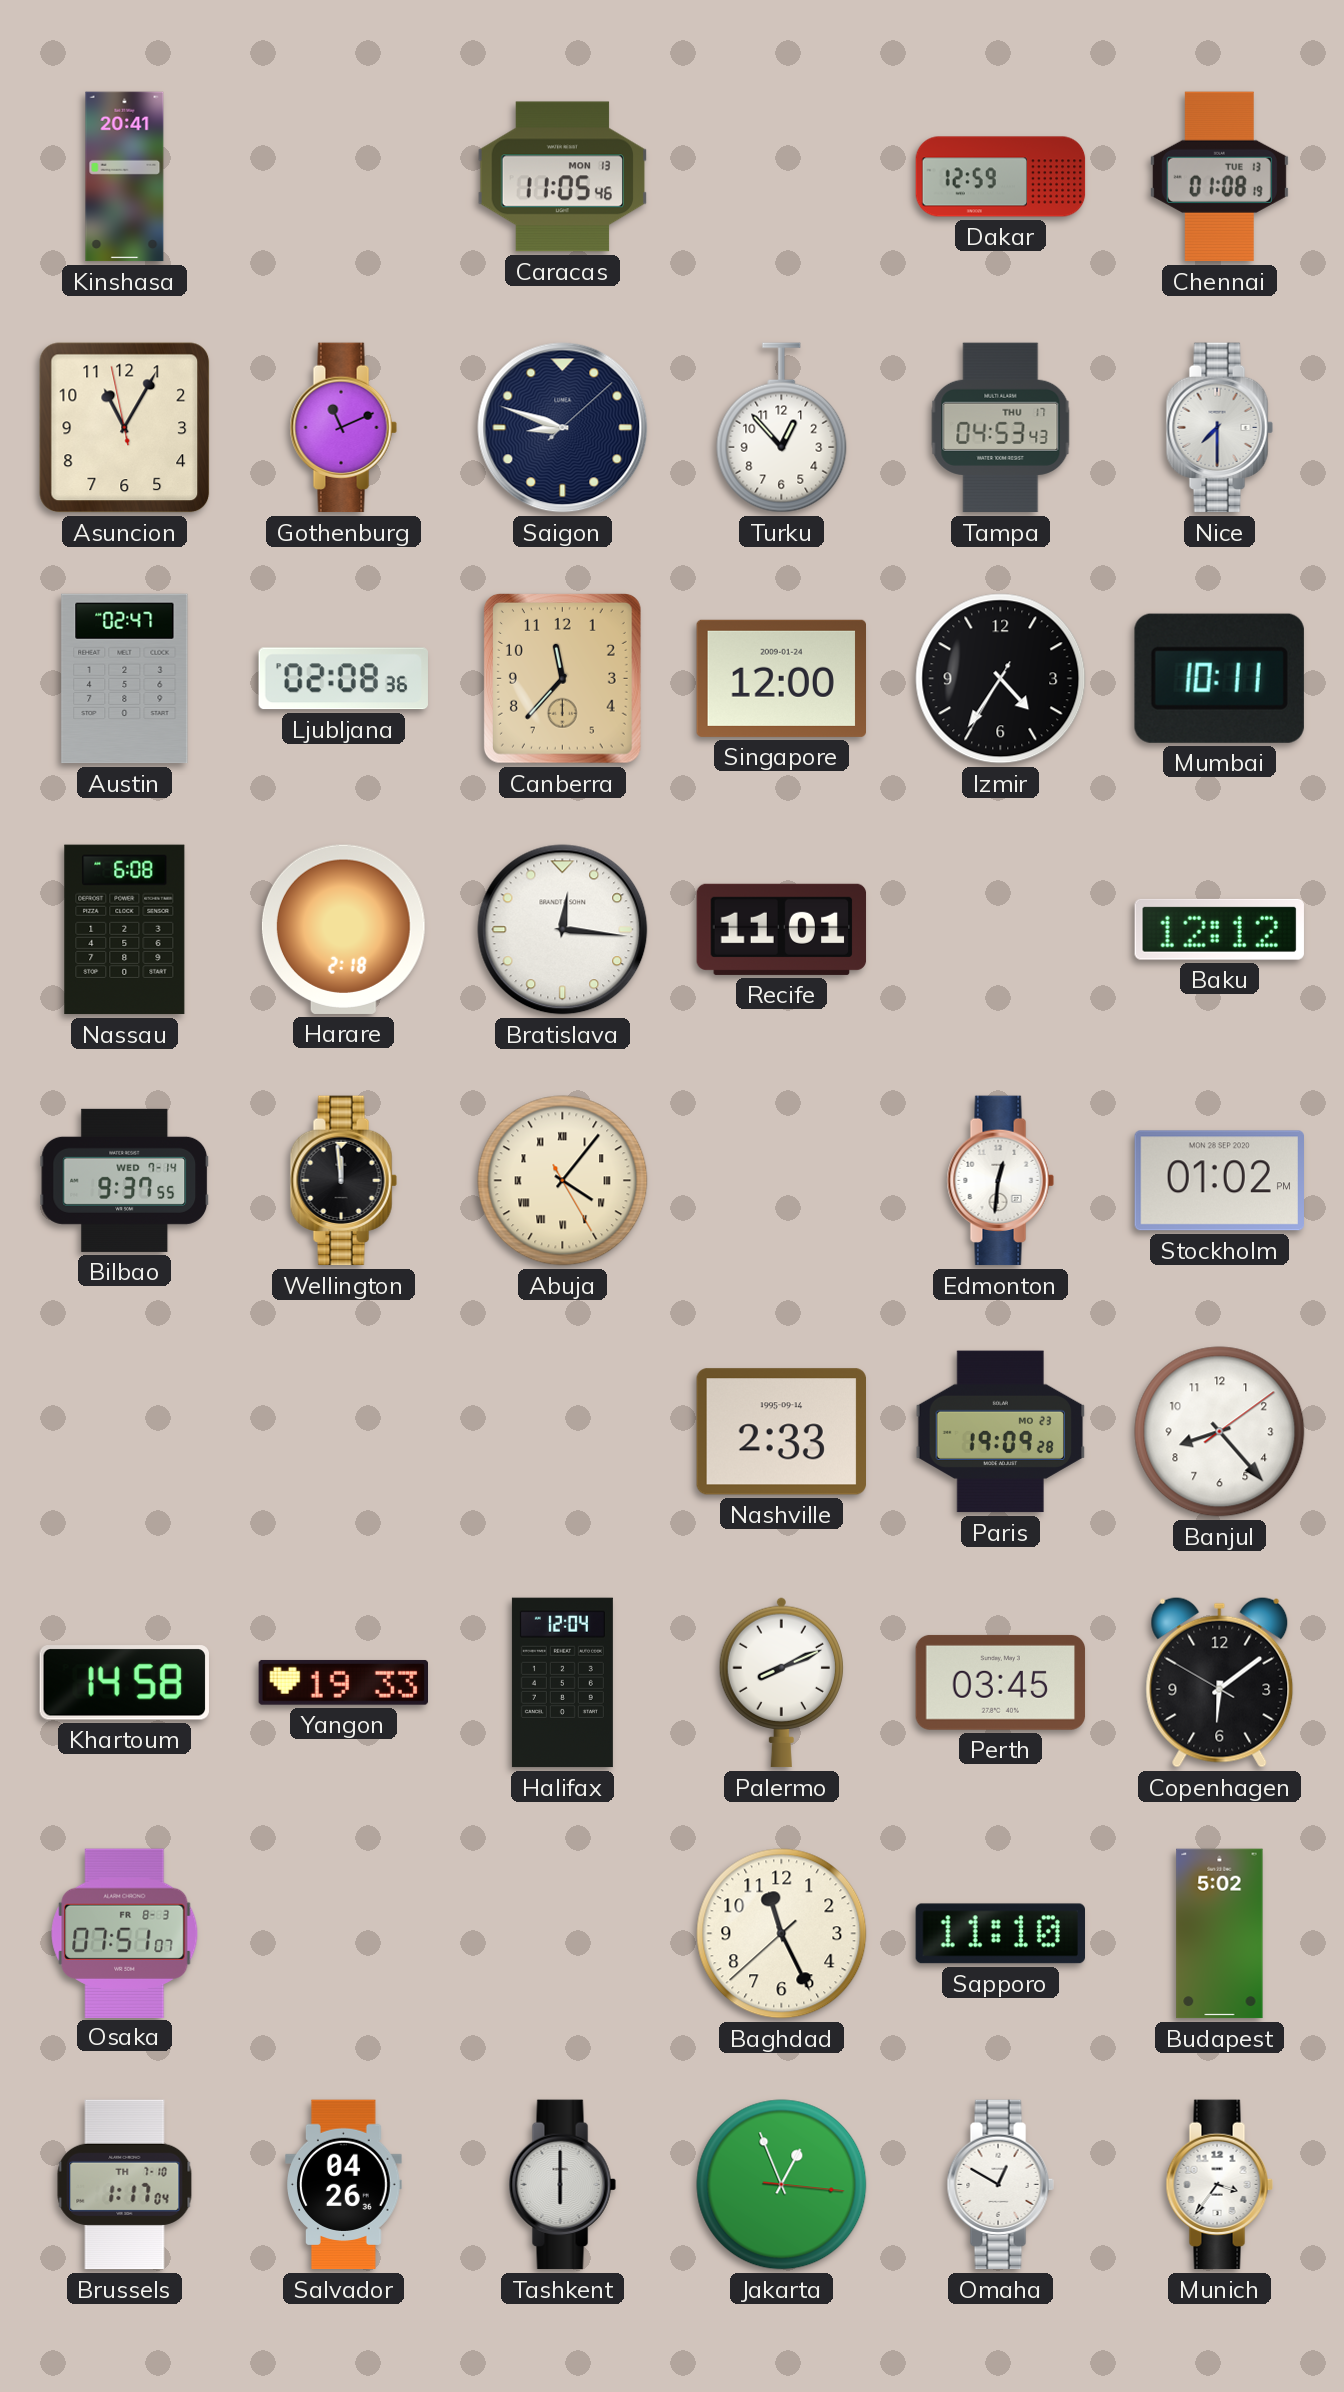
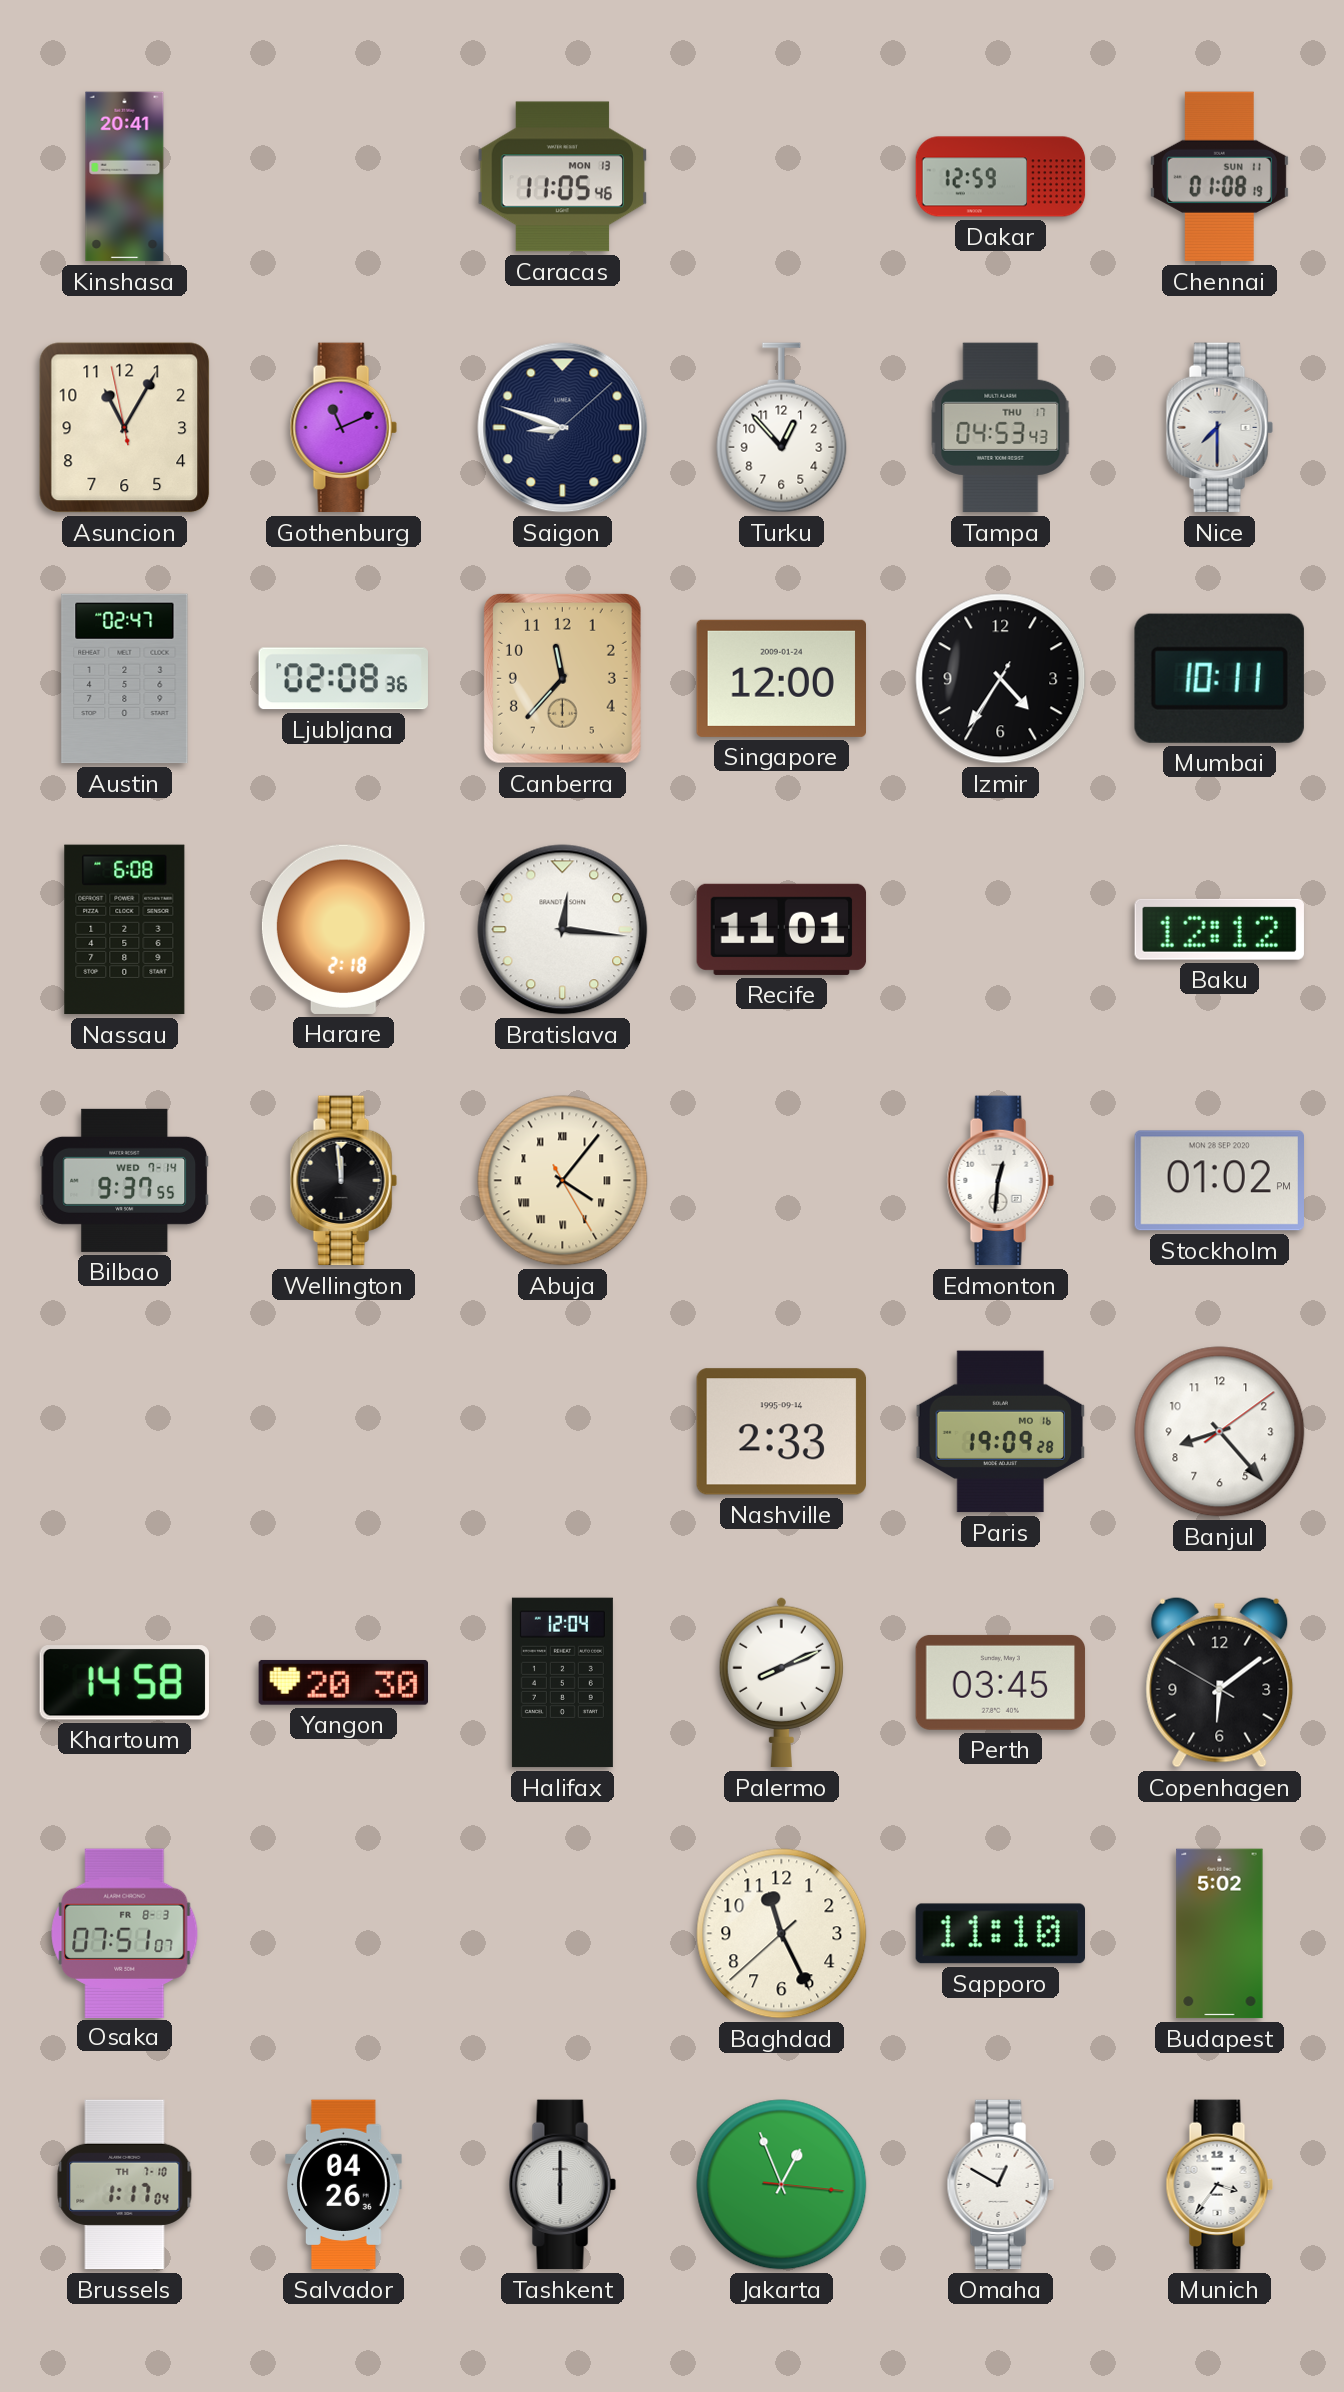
Chennai date: TUE 13 -> SUN 11
Paris date: MO 23 -> MO 16
Yangon: 19:33 -> 20:30
